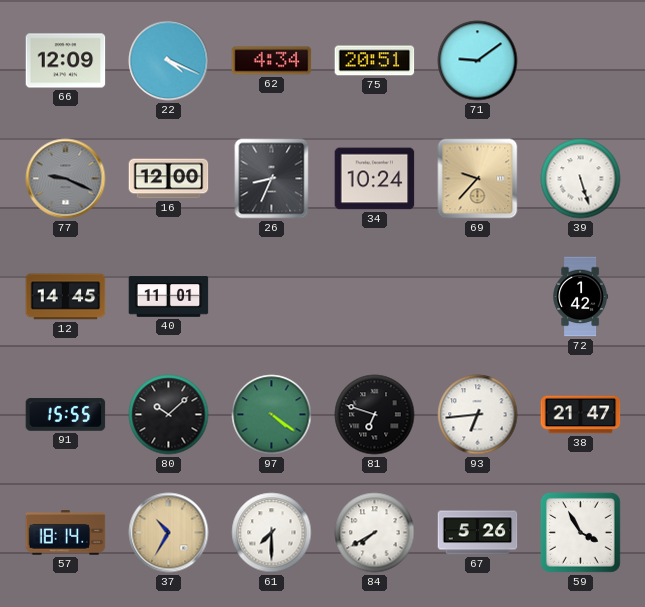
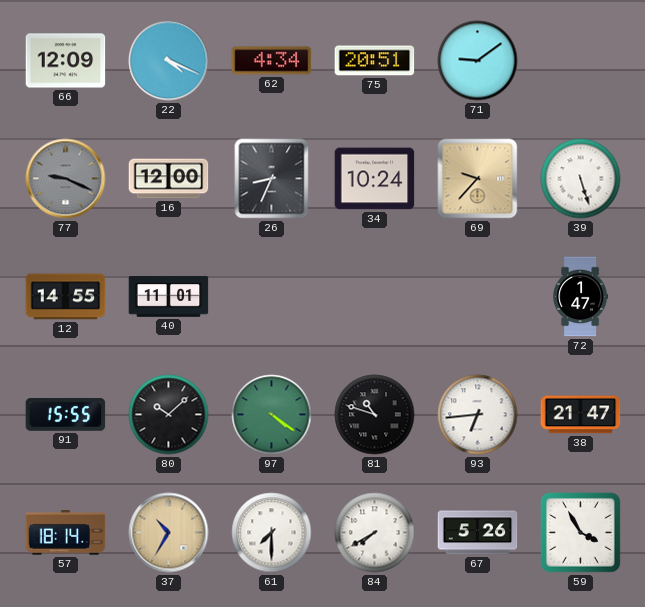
12: 14:45 -> 14:55
72: 1:42 -> 1:47
81: 6:48 -> 10:48
